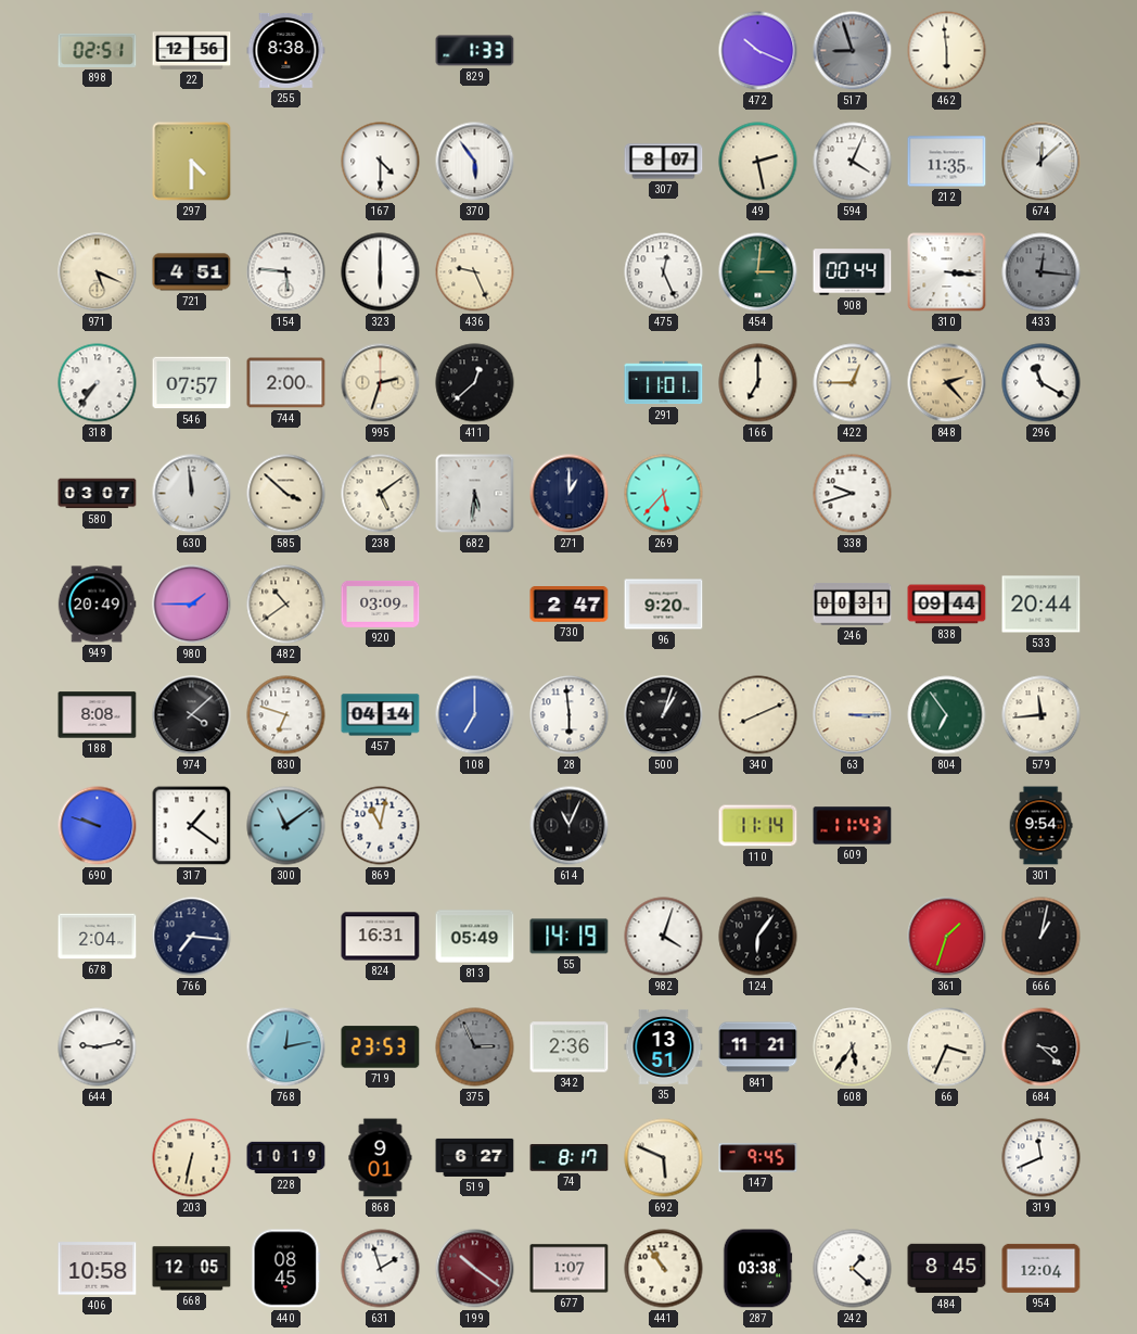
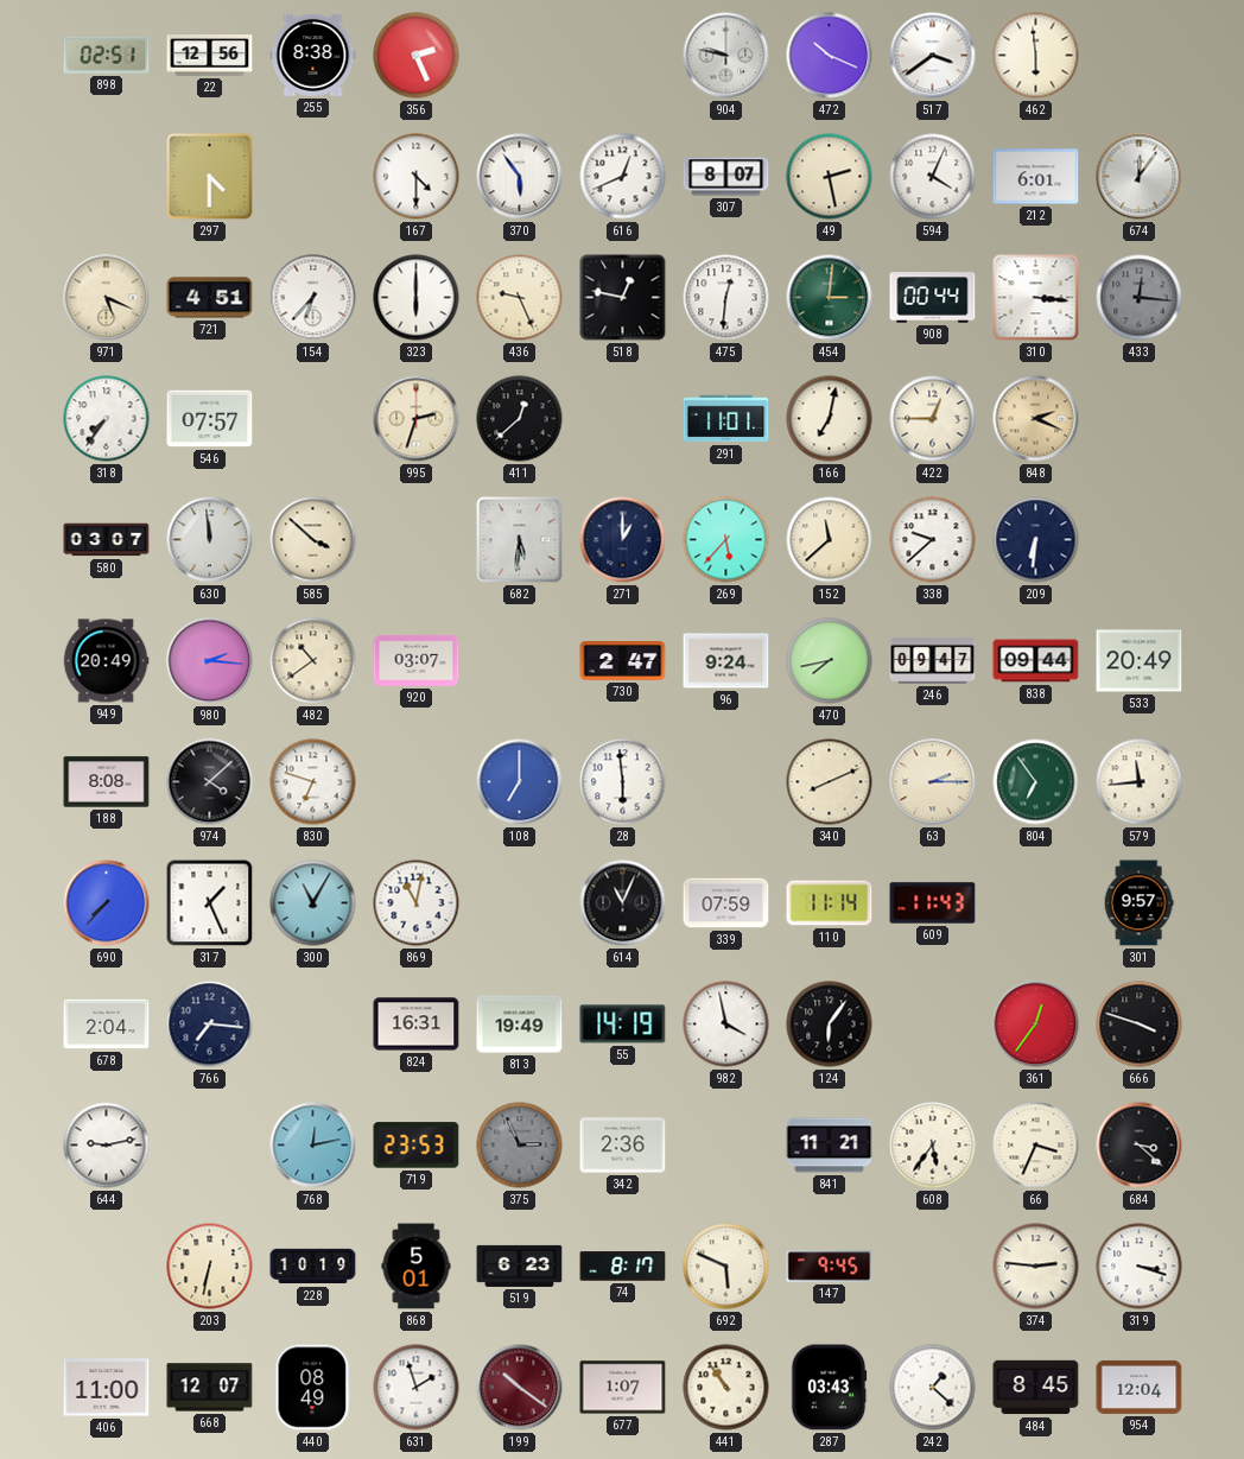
356: none -> 2:26
829: 1:33 -> none
904: none -> 9:47
517: 8:57 -> 3:39
517 dial: grey -> white
616: none -> 12:41
212: 11:35 -> 6:01
674: 12:08 -> 12:06
154: 5:46 -> 6:37
518: none -> 12:47
475: 12:26 -> 12:31
744: 2:00 -> none
166: 7:00 -> 7:02
848: 2:23 -> 2:19
296: 11:20 -> none
238: 5:09 -> none
152: none -> 11:38
338: 9:42 -> 9:38
209: none -> 6:31
980: 1:45 -> 2:16
920: 03:09 -> 03:07
96: 9:20 -> 9:24
470: none -> 7:43
246: 00:31 -> 09:47
533: 20:44 -> 20:49
457: 04:14 -> none
500: 1:03 -> none
63: 3:15 -> 2:15
690: 9:48 -> 7:37
317: 1:21 -> 1:26
300: 11:09 -> 11:05
339: none -> 07:59
301: 9:54 -> 9:57
813: 05:49 -> 19:49
982: 4:03 -> 3:58
361: 1:33 -> 12:36
666: 1:02 -> 3:48
35: 13:51 -> none
868: 9:01 -> 5:01
519: 6:27 -> 6:23
374: none -> 2:46
319: 11:41 -> 3:18
406: 10:58 -> 11:00
668: 12:05 -> 12:07
440: 08:45 -> 08:49
287: 03:38 -> 03:43
